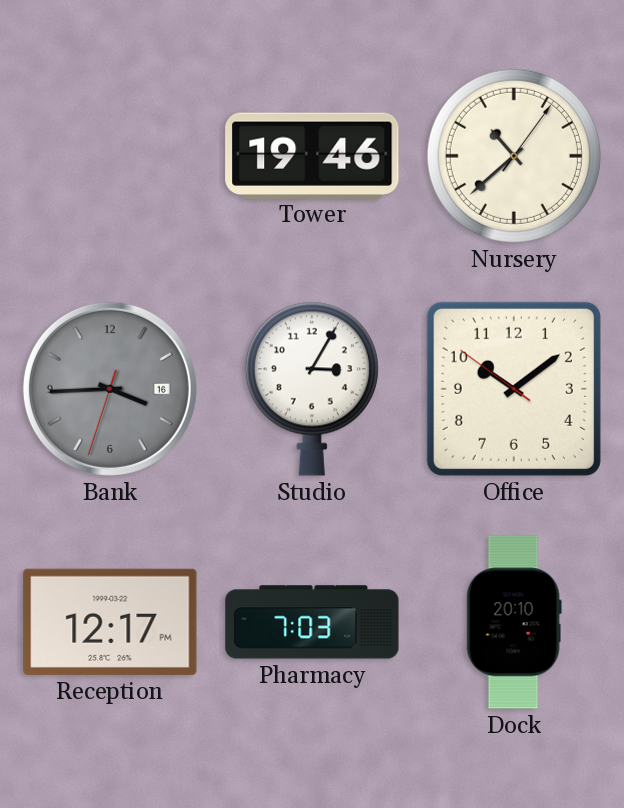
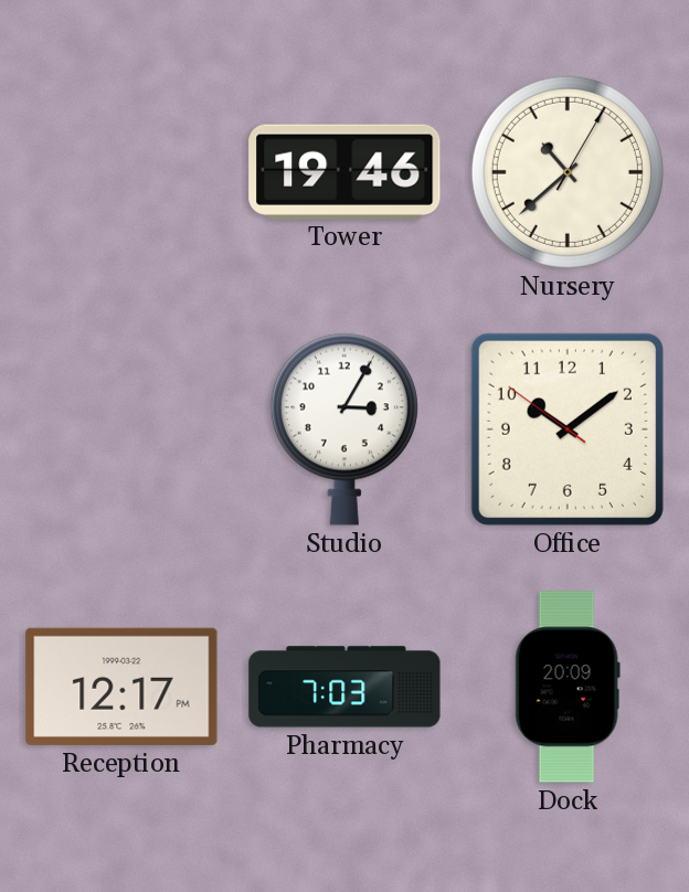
Nursery: 10:38:06 -> 10:38:05
Bank: 3:44 -> none
Dock: 20:10 -> 20:09
